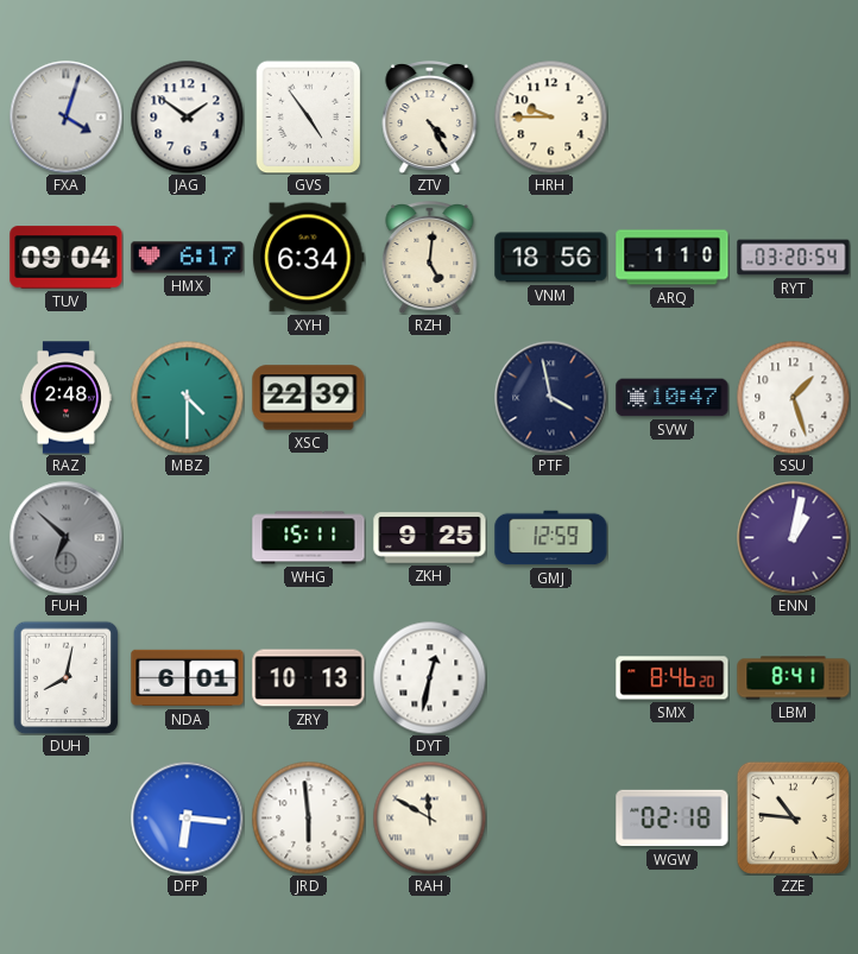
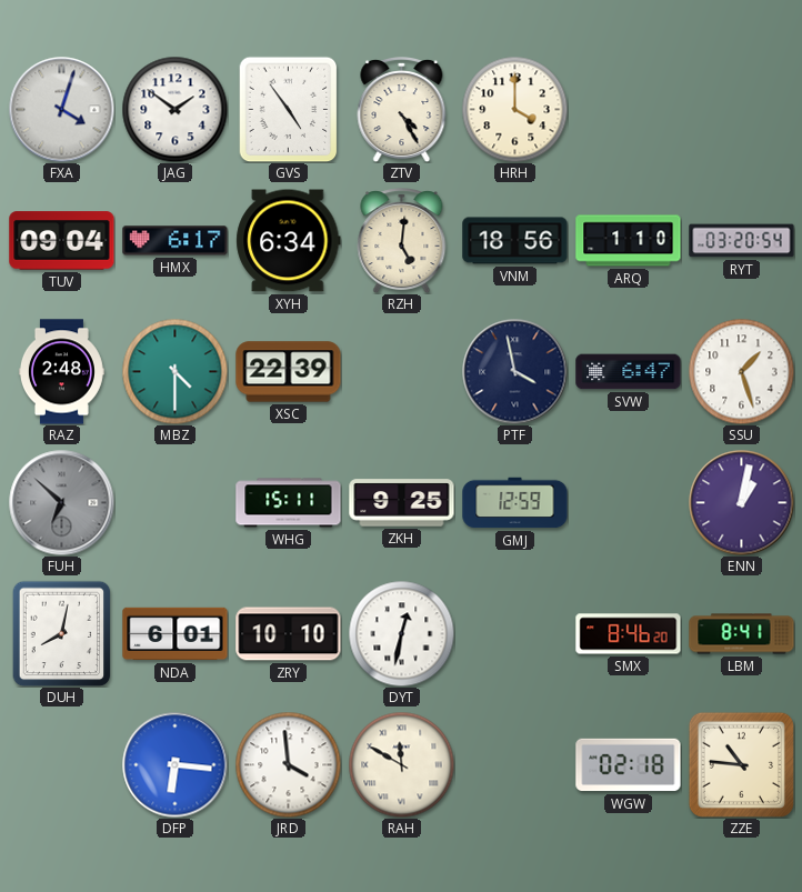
HRH: 9:45 -> 4:00
SVW: 10:47 -> 6:47
ZRY: 10:13 -> 10:10
JRD: 5:59 -> 3:59
